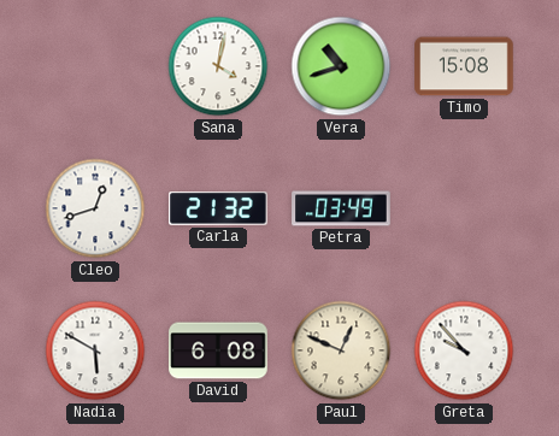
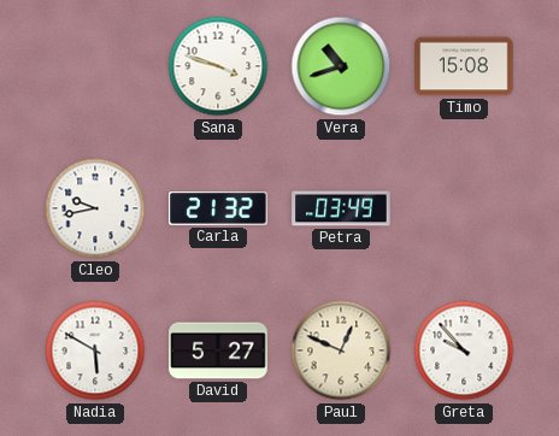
Sana: 4:02 -> 3:48
Cleo: 12:42 -> 9:43
David: 6:08 -> 5:27
